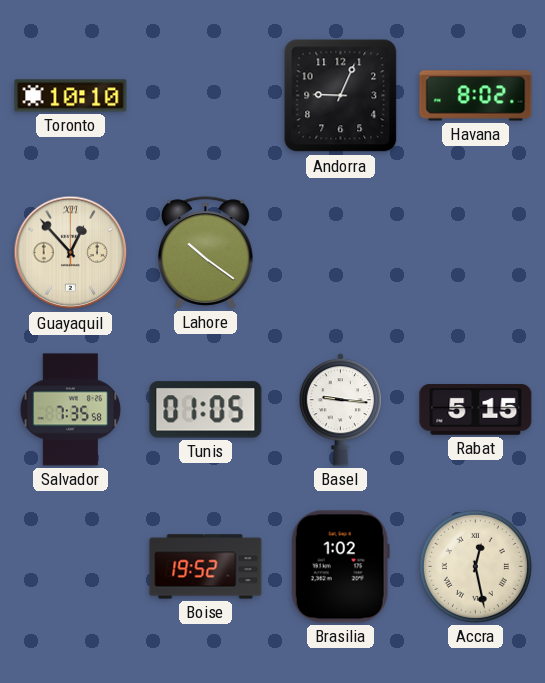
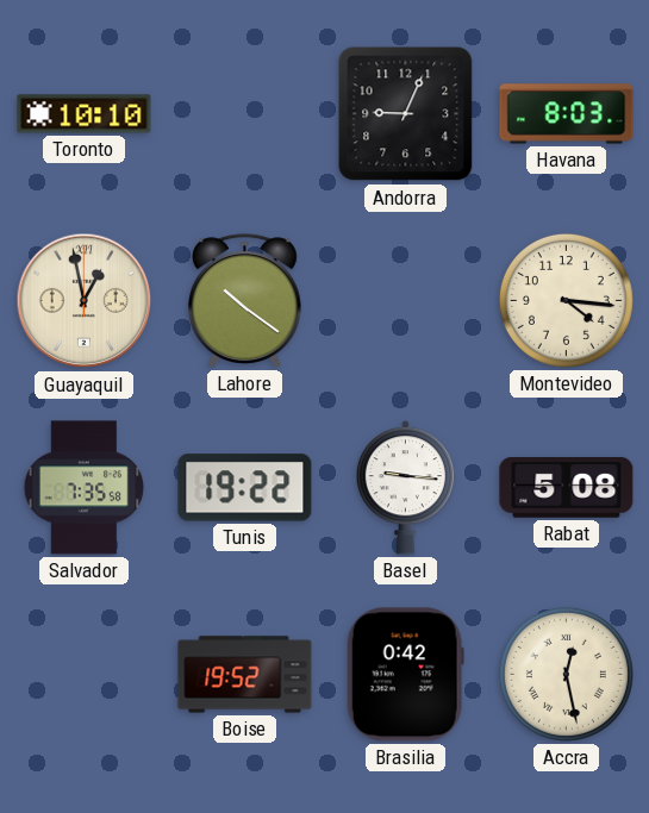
Havana: 8:02 -> 8:03
Guayaquil: 12:53 -> 12:58
Montevideo: none -> 4:16
Tunis: 01:05 -> 19:22
Rabat: 5:15 -> 5:08
Brasilia: 1:02 -> 0:42
